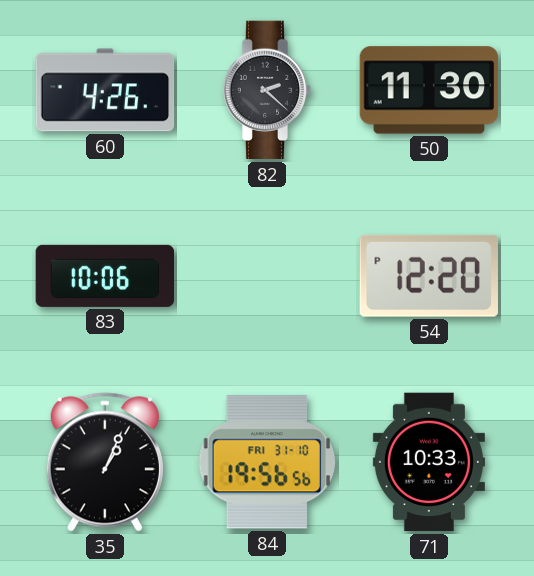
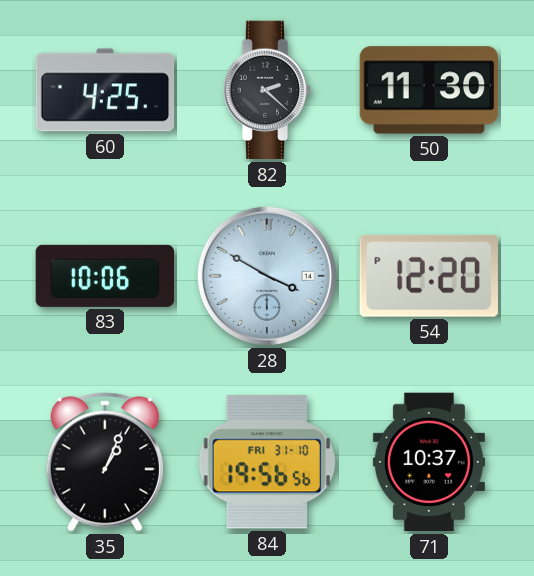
60: 4:26 -> 4:25
28: none -> 3:50
71: 10:33 -> 10:37
